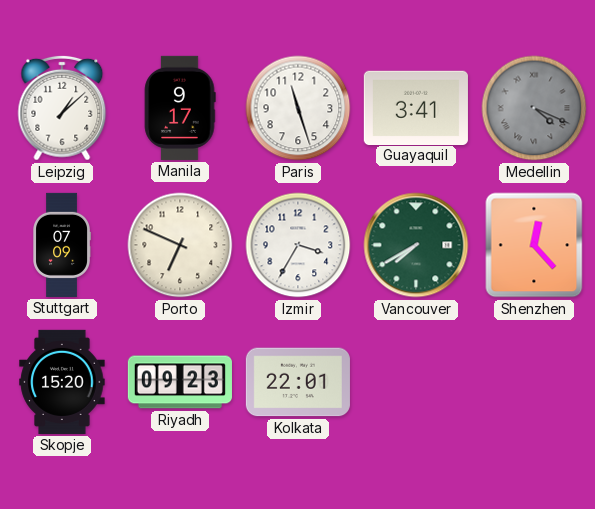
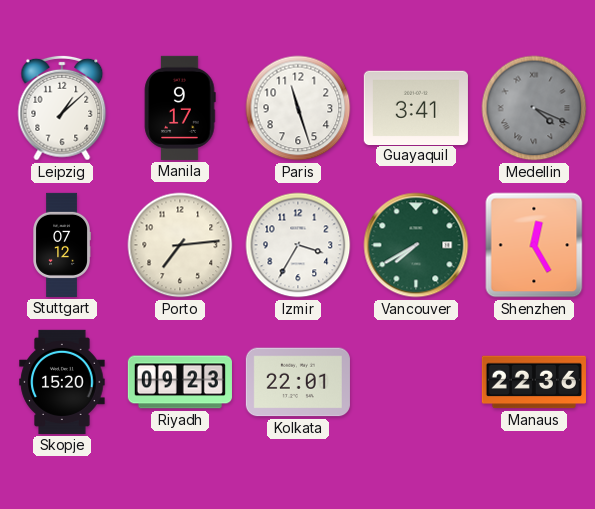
Stuttgart: 07:09 -> 07:12
Porto: 6:49 -> 7:14
Shenzhen: 12:23 -> 12:25
Manaus: none -> 22:36
